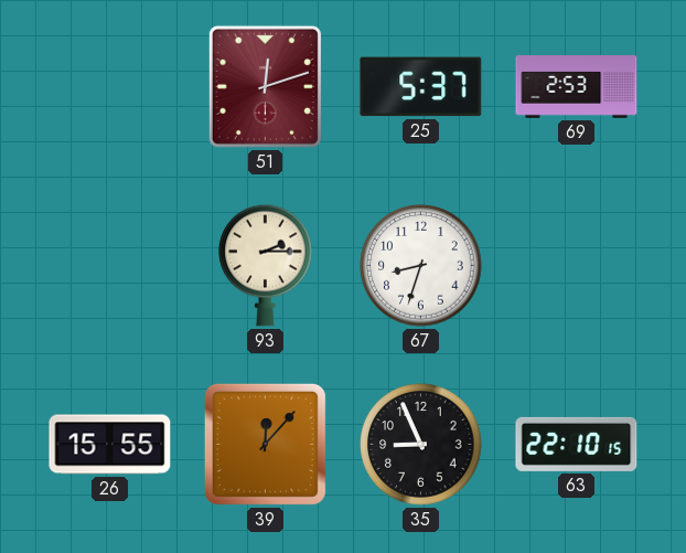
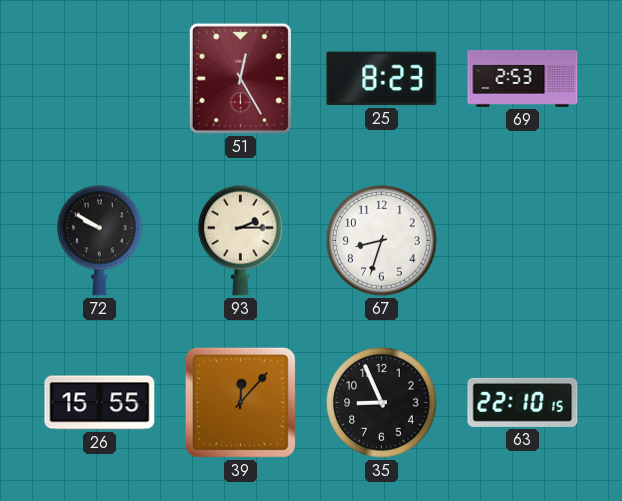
51: 12:12 -> 12:25
25: 5:37 -> 8:23
72: none -> 9:50
